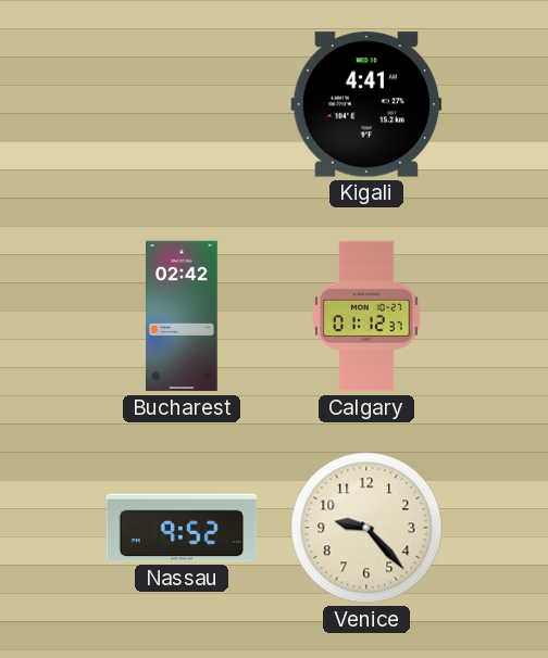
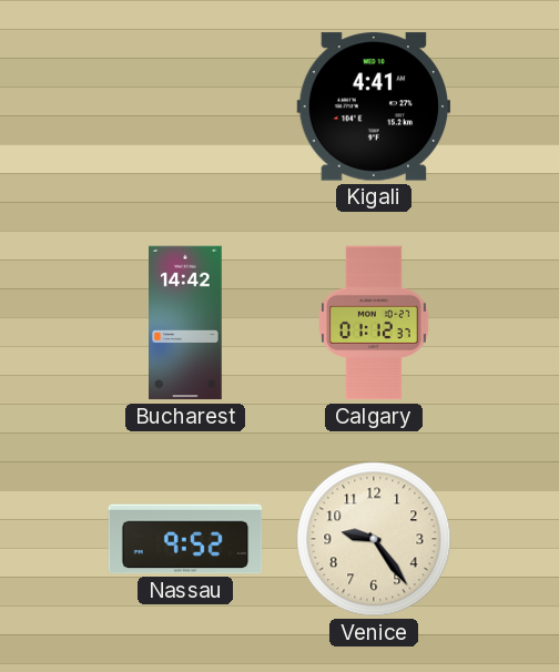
Bucharest: 02:42 -> 14:42
Venice: 9:23 -> 9:24
